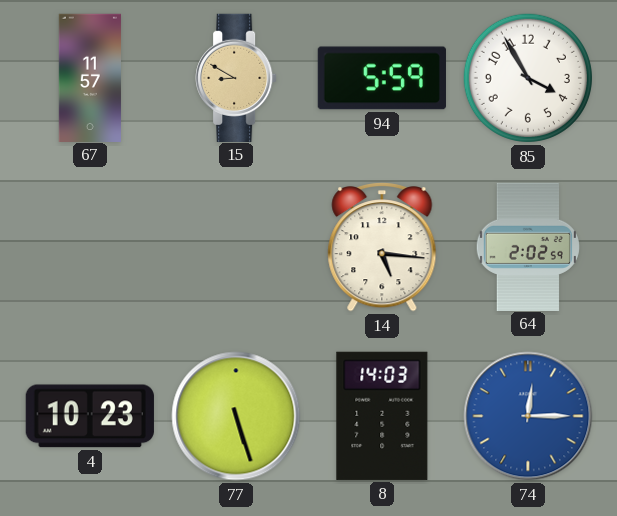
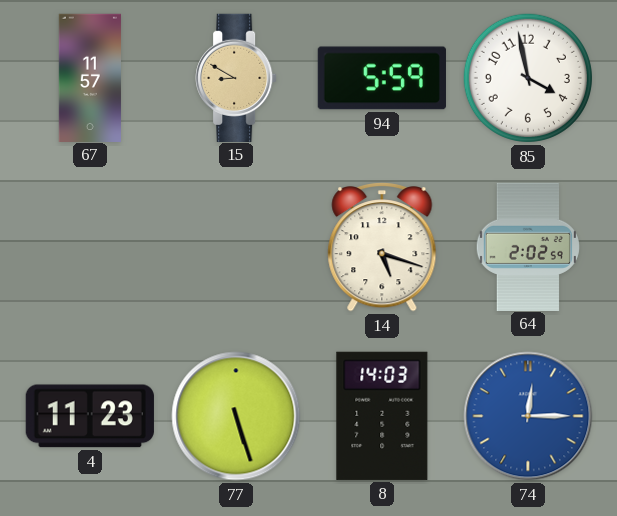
85: 3:55 -> 3:58
14: 5:16 -> 5:18
4: 10:23 -> 11:23
